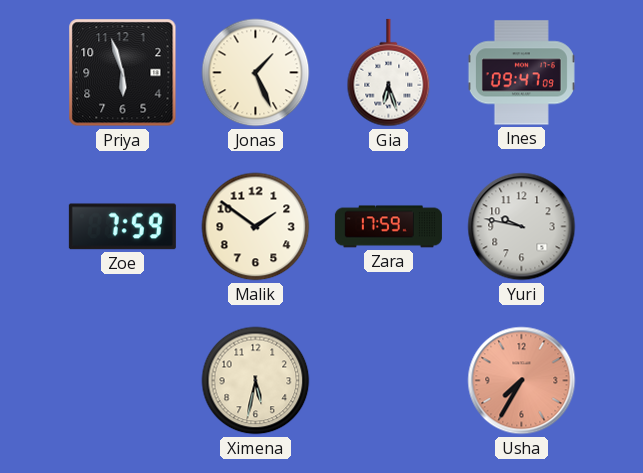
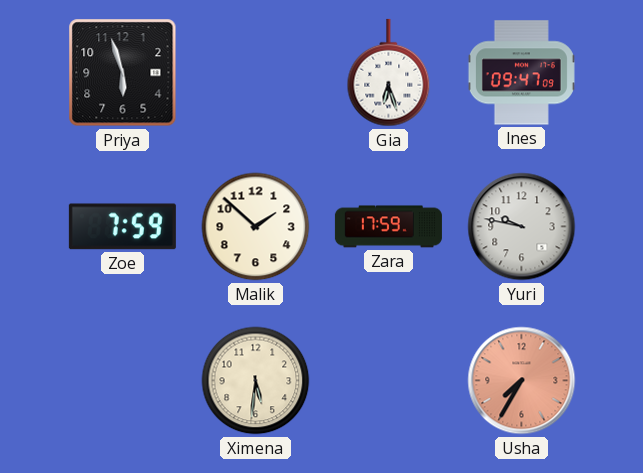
Jonas: 1:26 -> none
Malik: 1:51 -> 1:52
Ximena: 5:32 -> 5:31
